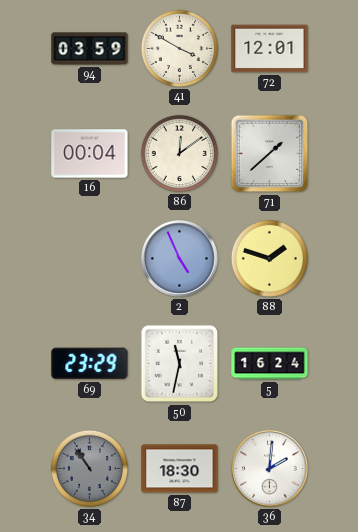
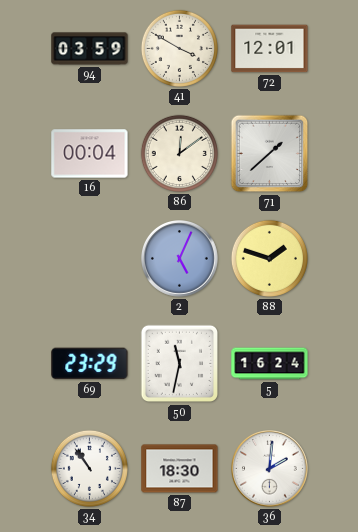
2: 4:56 -> 5:04
34 dial: grey -> white
